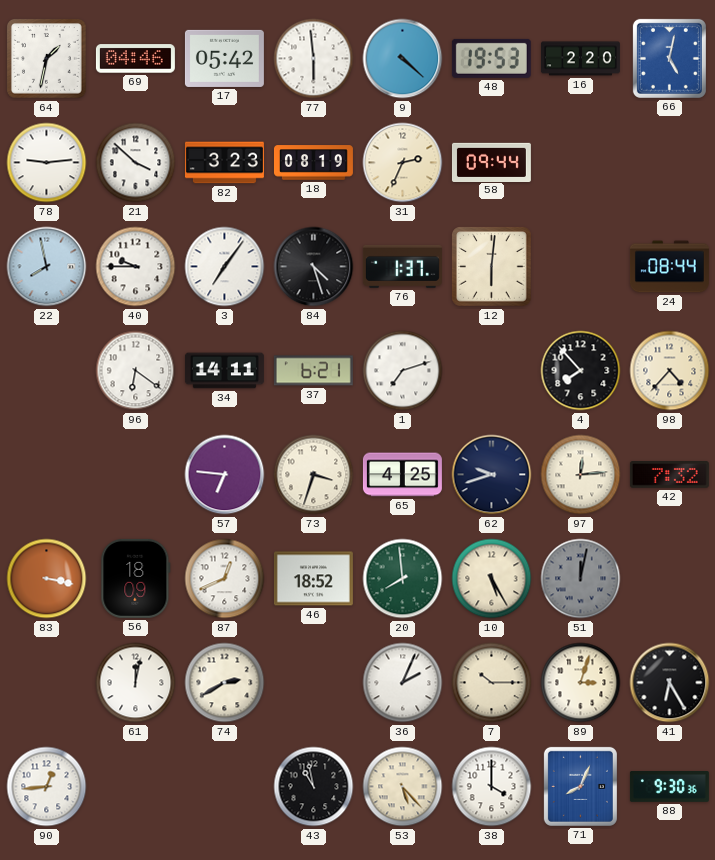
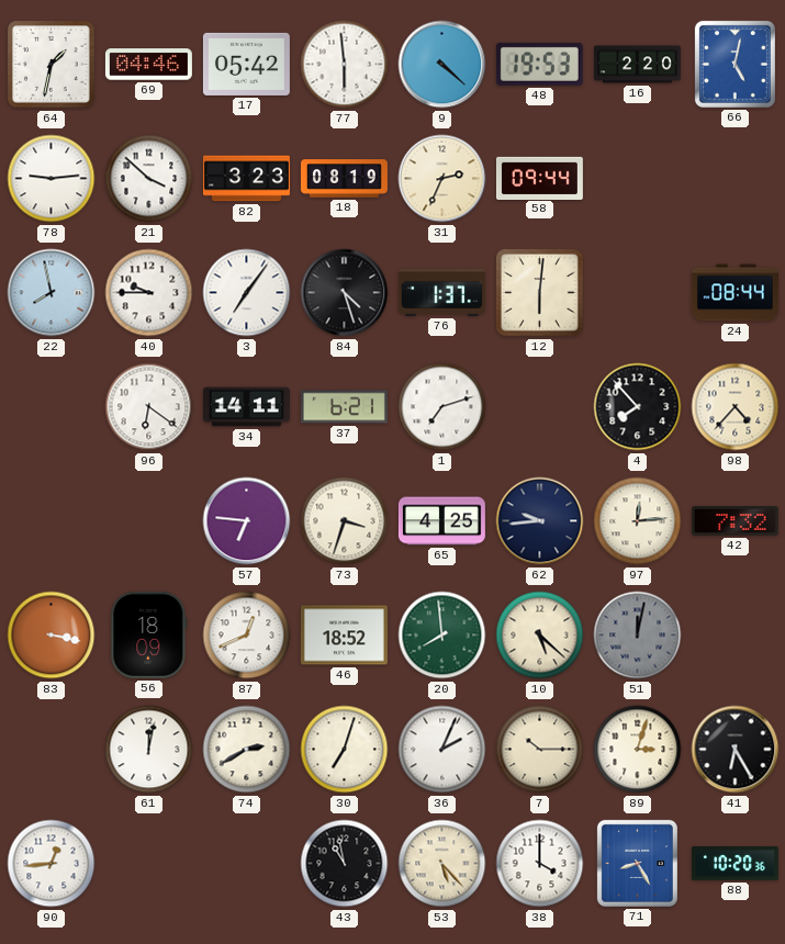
62: 9:42 -> 9:44
10: 5:25 -> 5:22
30: none -> 7:03
71: 8:04 -> 8:25
88: 9:30 -> 10:20
